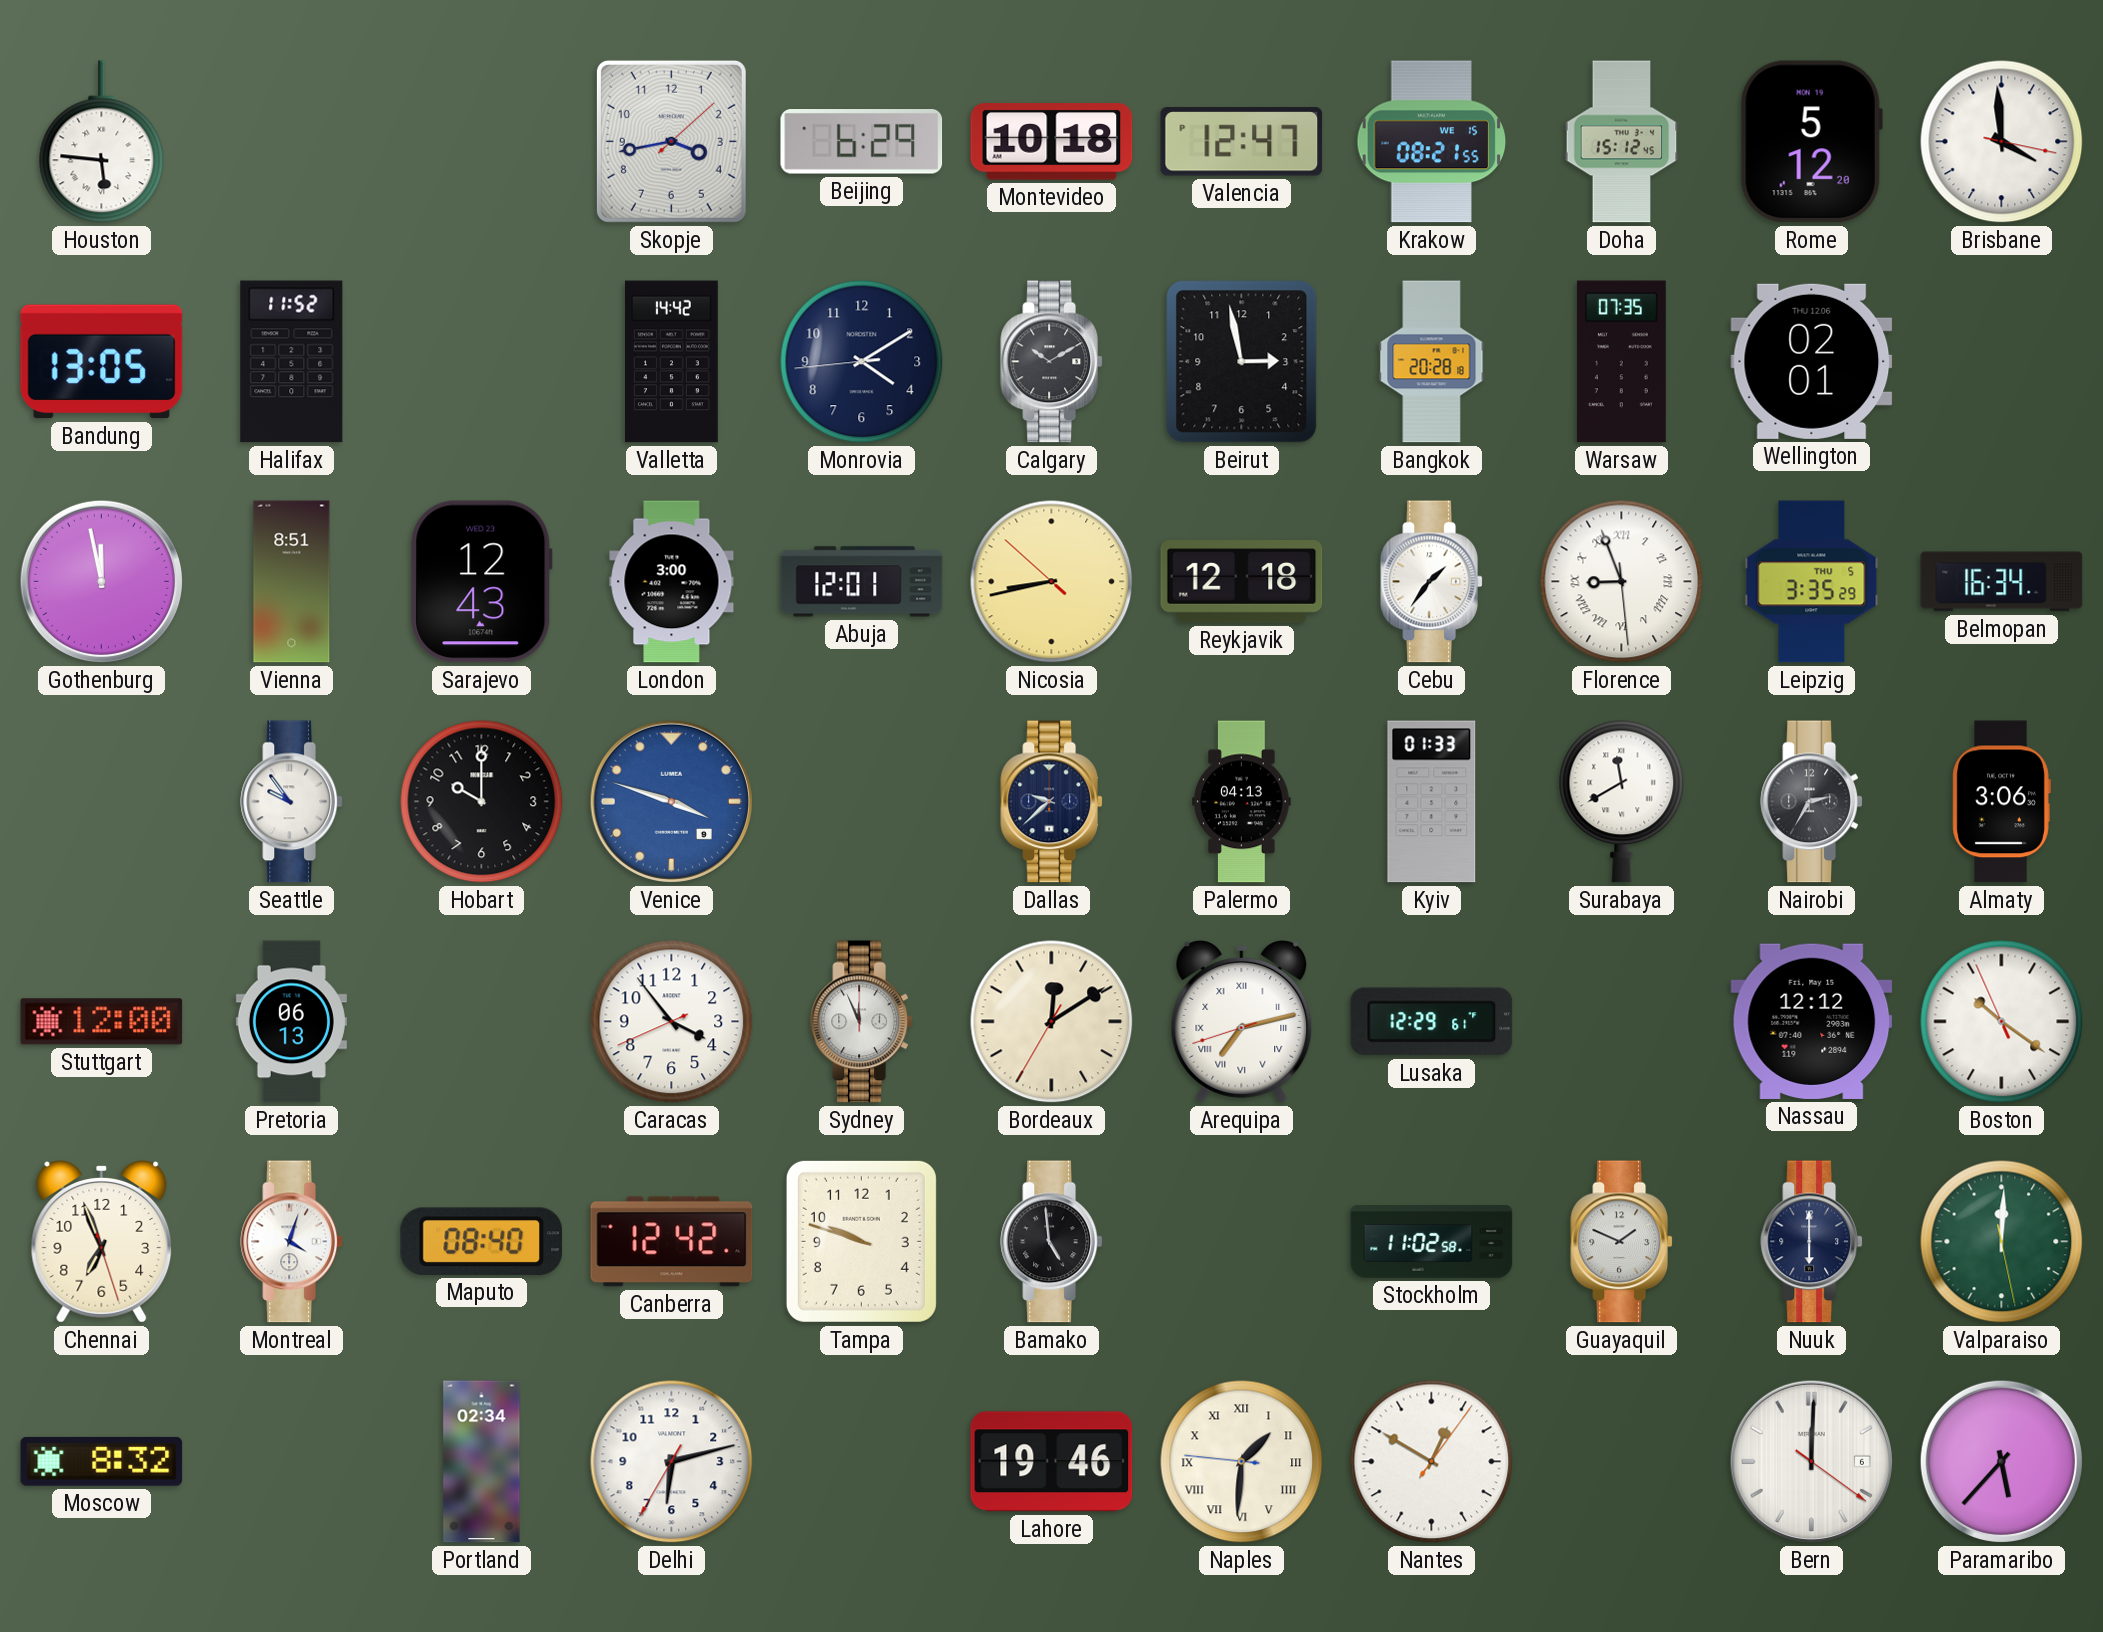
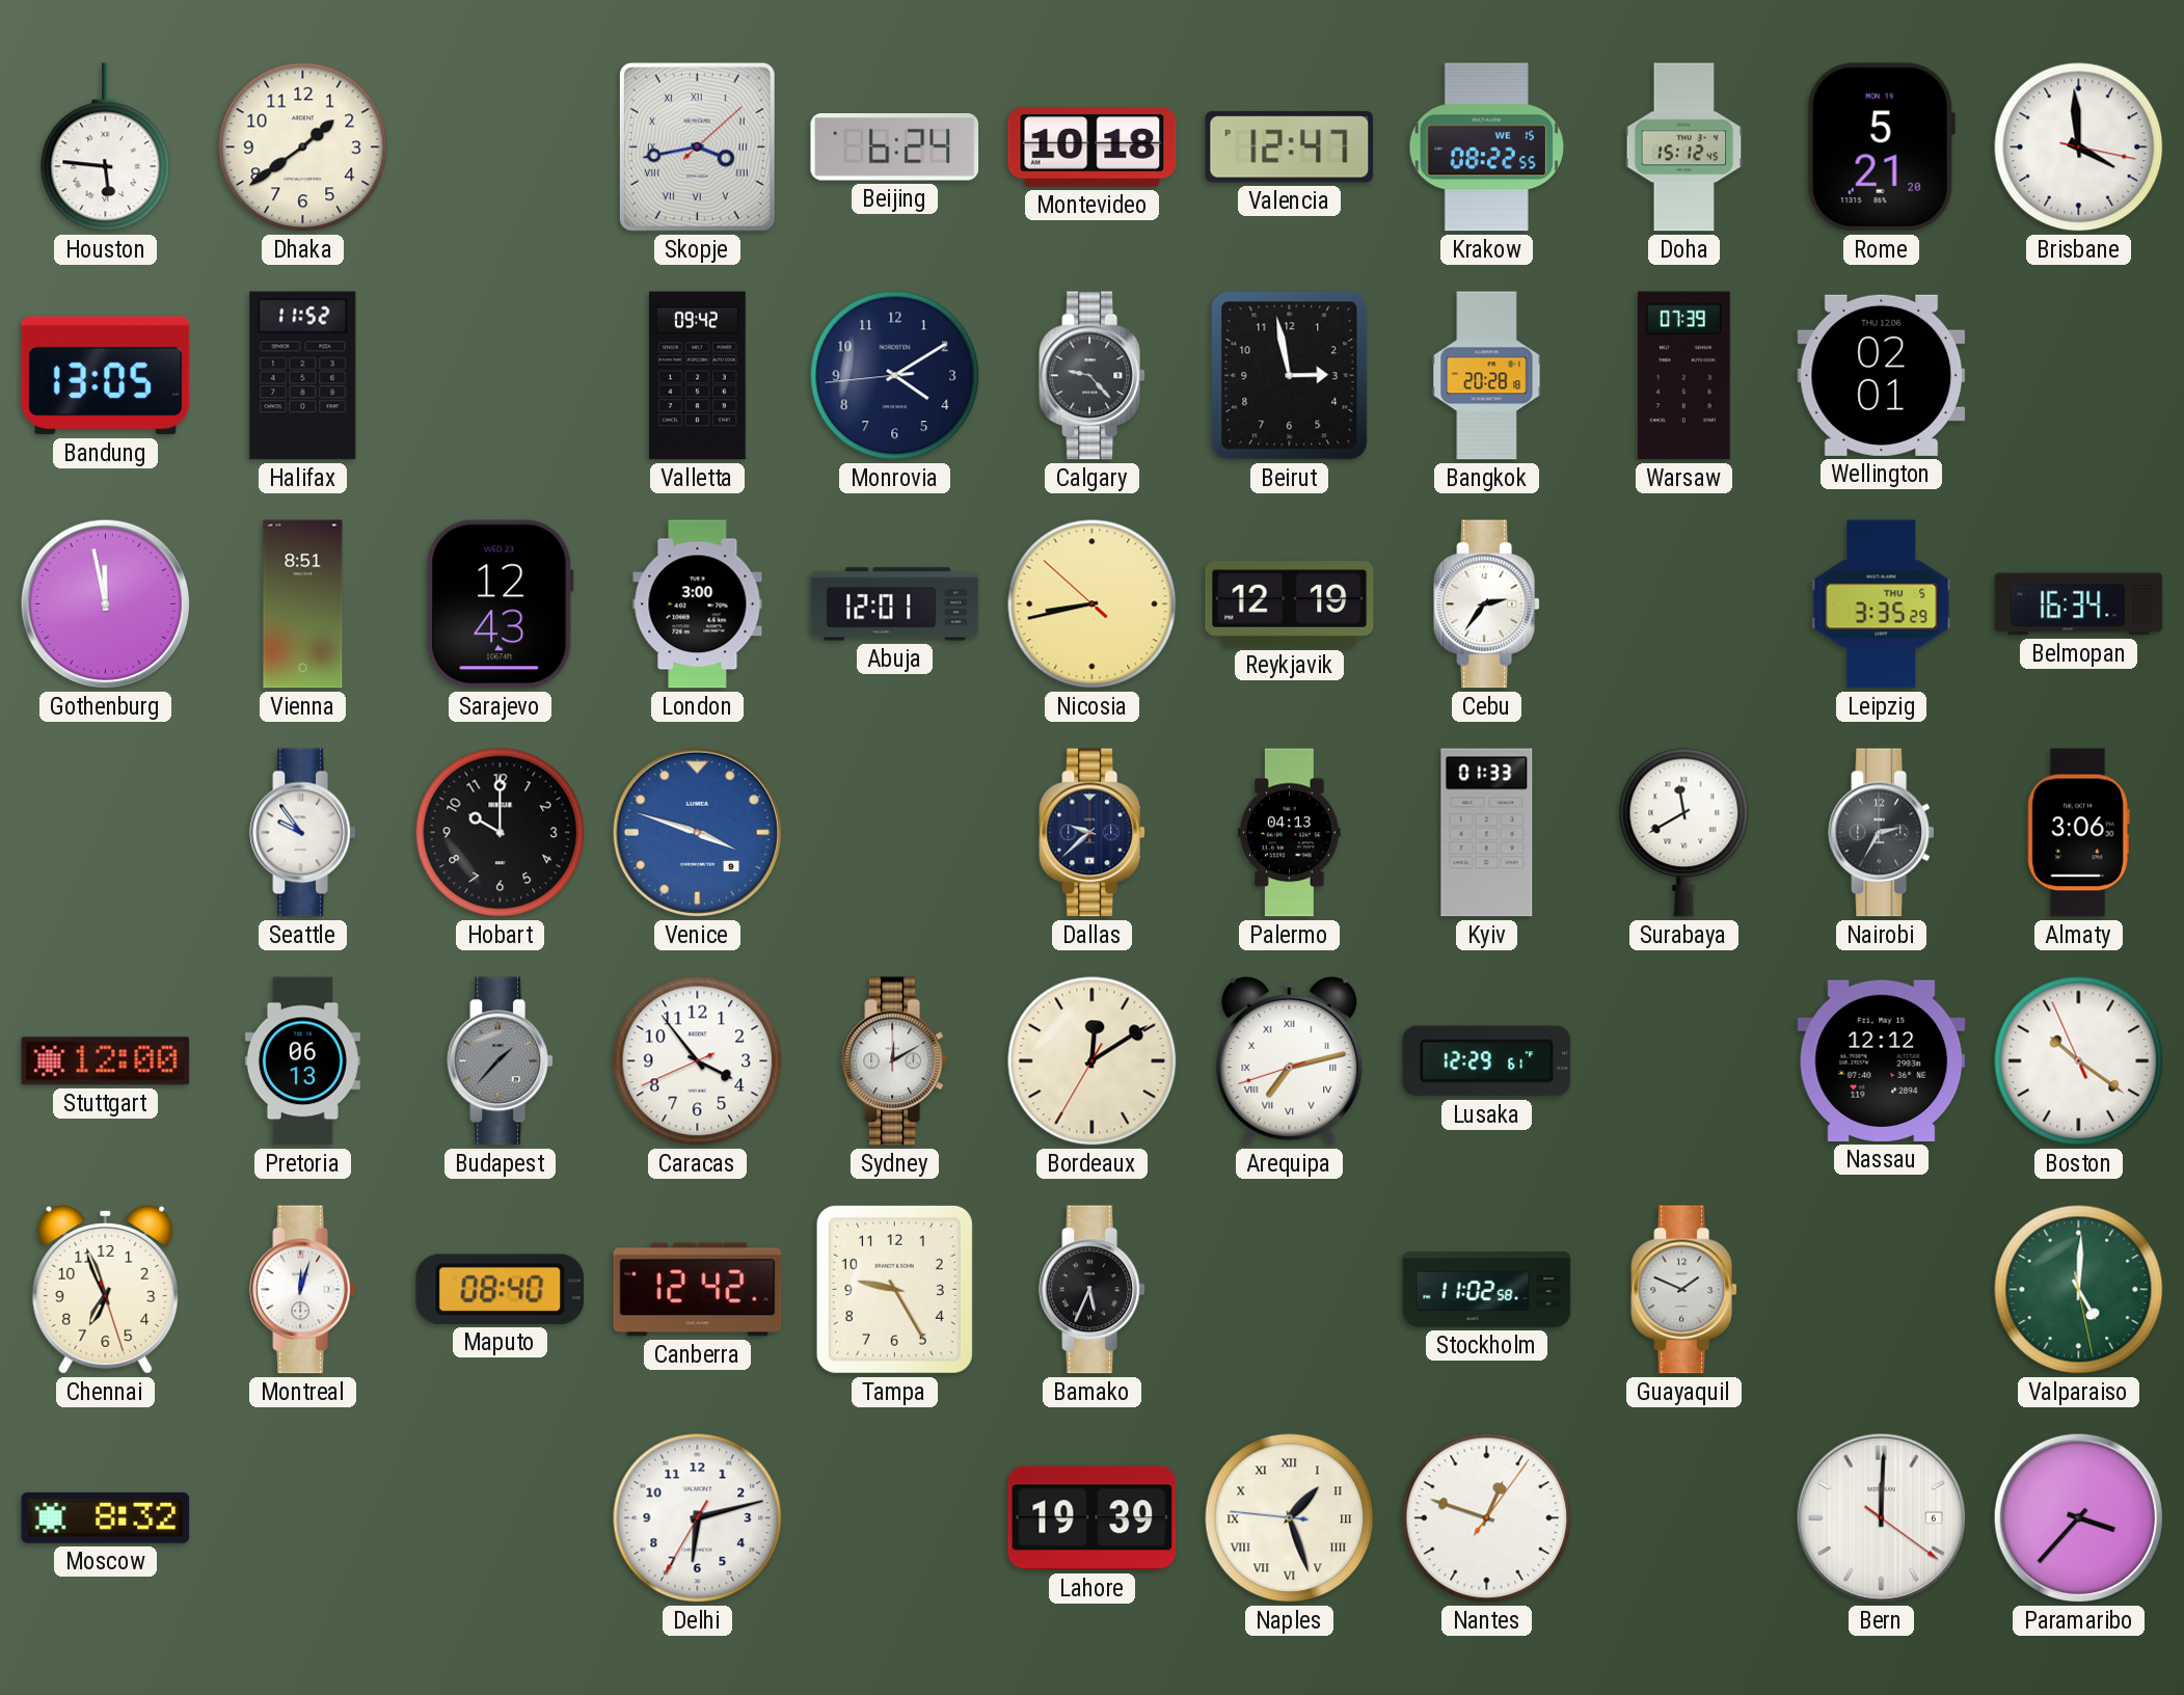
Dhaka: none -> 1:39
Skopje numerals: Arabic -> Roman
Beijing: 6:29 -> 6:24
Krakow: 08:21 -> 08:22
Rome: 5:12 -> 5:21
Valletta: 14:42 -> 09:42
Calgary: 10:10 -> 9:23
Warsaw: 07:35 -> 07:39
Reykjavik: 12:18 -> 12:19
Cebu: 1:36 -> 2:36
Florence: 8:56 -> none
Budapest: none -> 1:37
Sydney: 11:56 -> 12:10
Montreal: 4:03 -> 12:03
Tampa: 9:48 -> 9:25
Bamako: 4:59 -> 5:34
Nuuk: 6:00 -> none
Valparaiso: 12:00 -> 5:00
Portland: 02:34 -> none
Lahore: 19:46 -> 19:39
Naples: 1:30 -> 1:26
Nantes: 12:50 -> 12:48
Paramaribo: 5:37 -> 3:37
